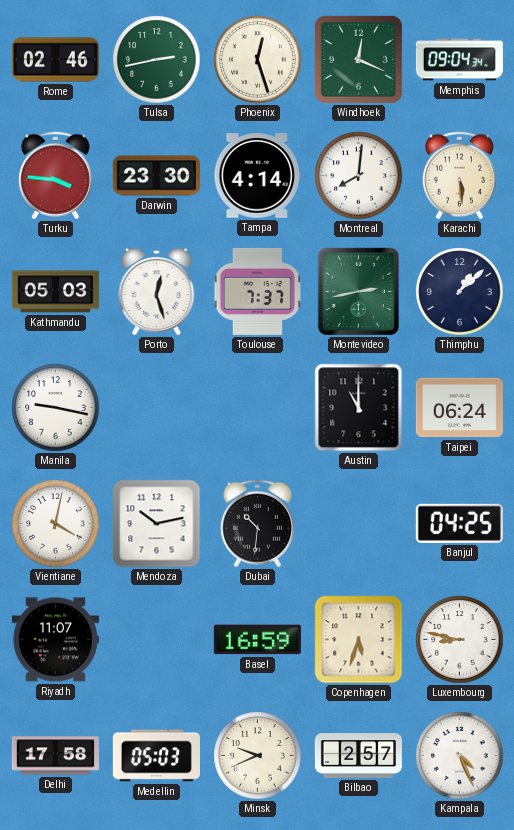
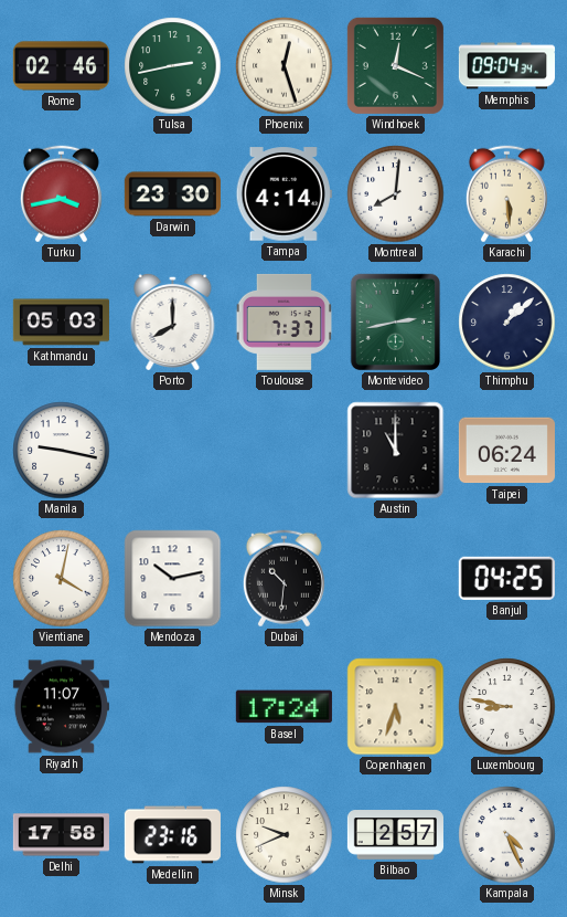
Turku: 3:46 -> 3:43
Porto: 12:27 -> 8:00
Basel: 16:59 -> 17:24
Medellin: 05:03 -> 23:16
